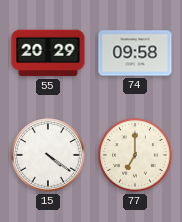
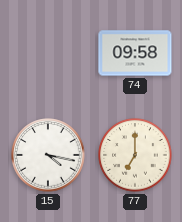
55: 20:29 -> none
15: 4:21 -> 4:17
